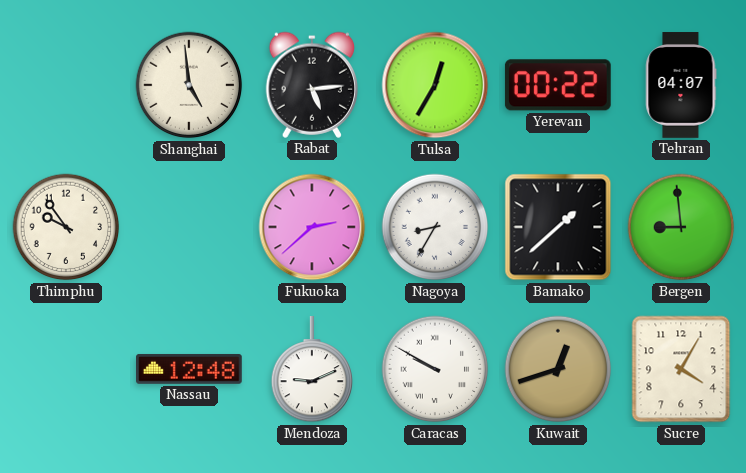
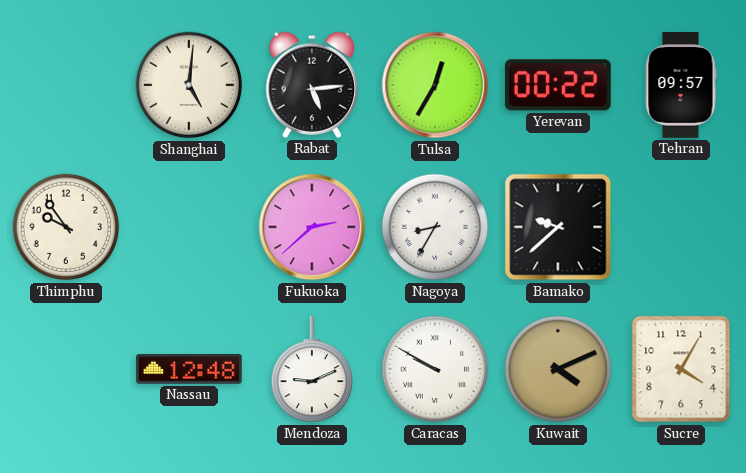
Shanghai: 4:59 -> 5:01
Tehran: 04:07 -> 09:57
Bamako: 1:38 -> 9:38
Bergen: 8:59 -> none
Kuwait: 12:42 -> 4:11
